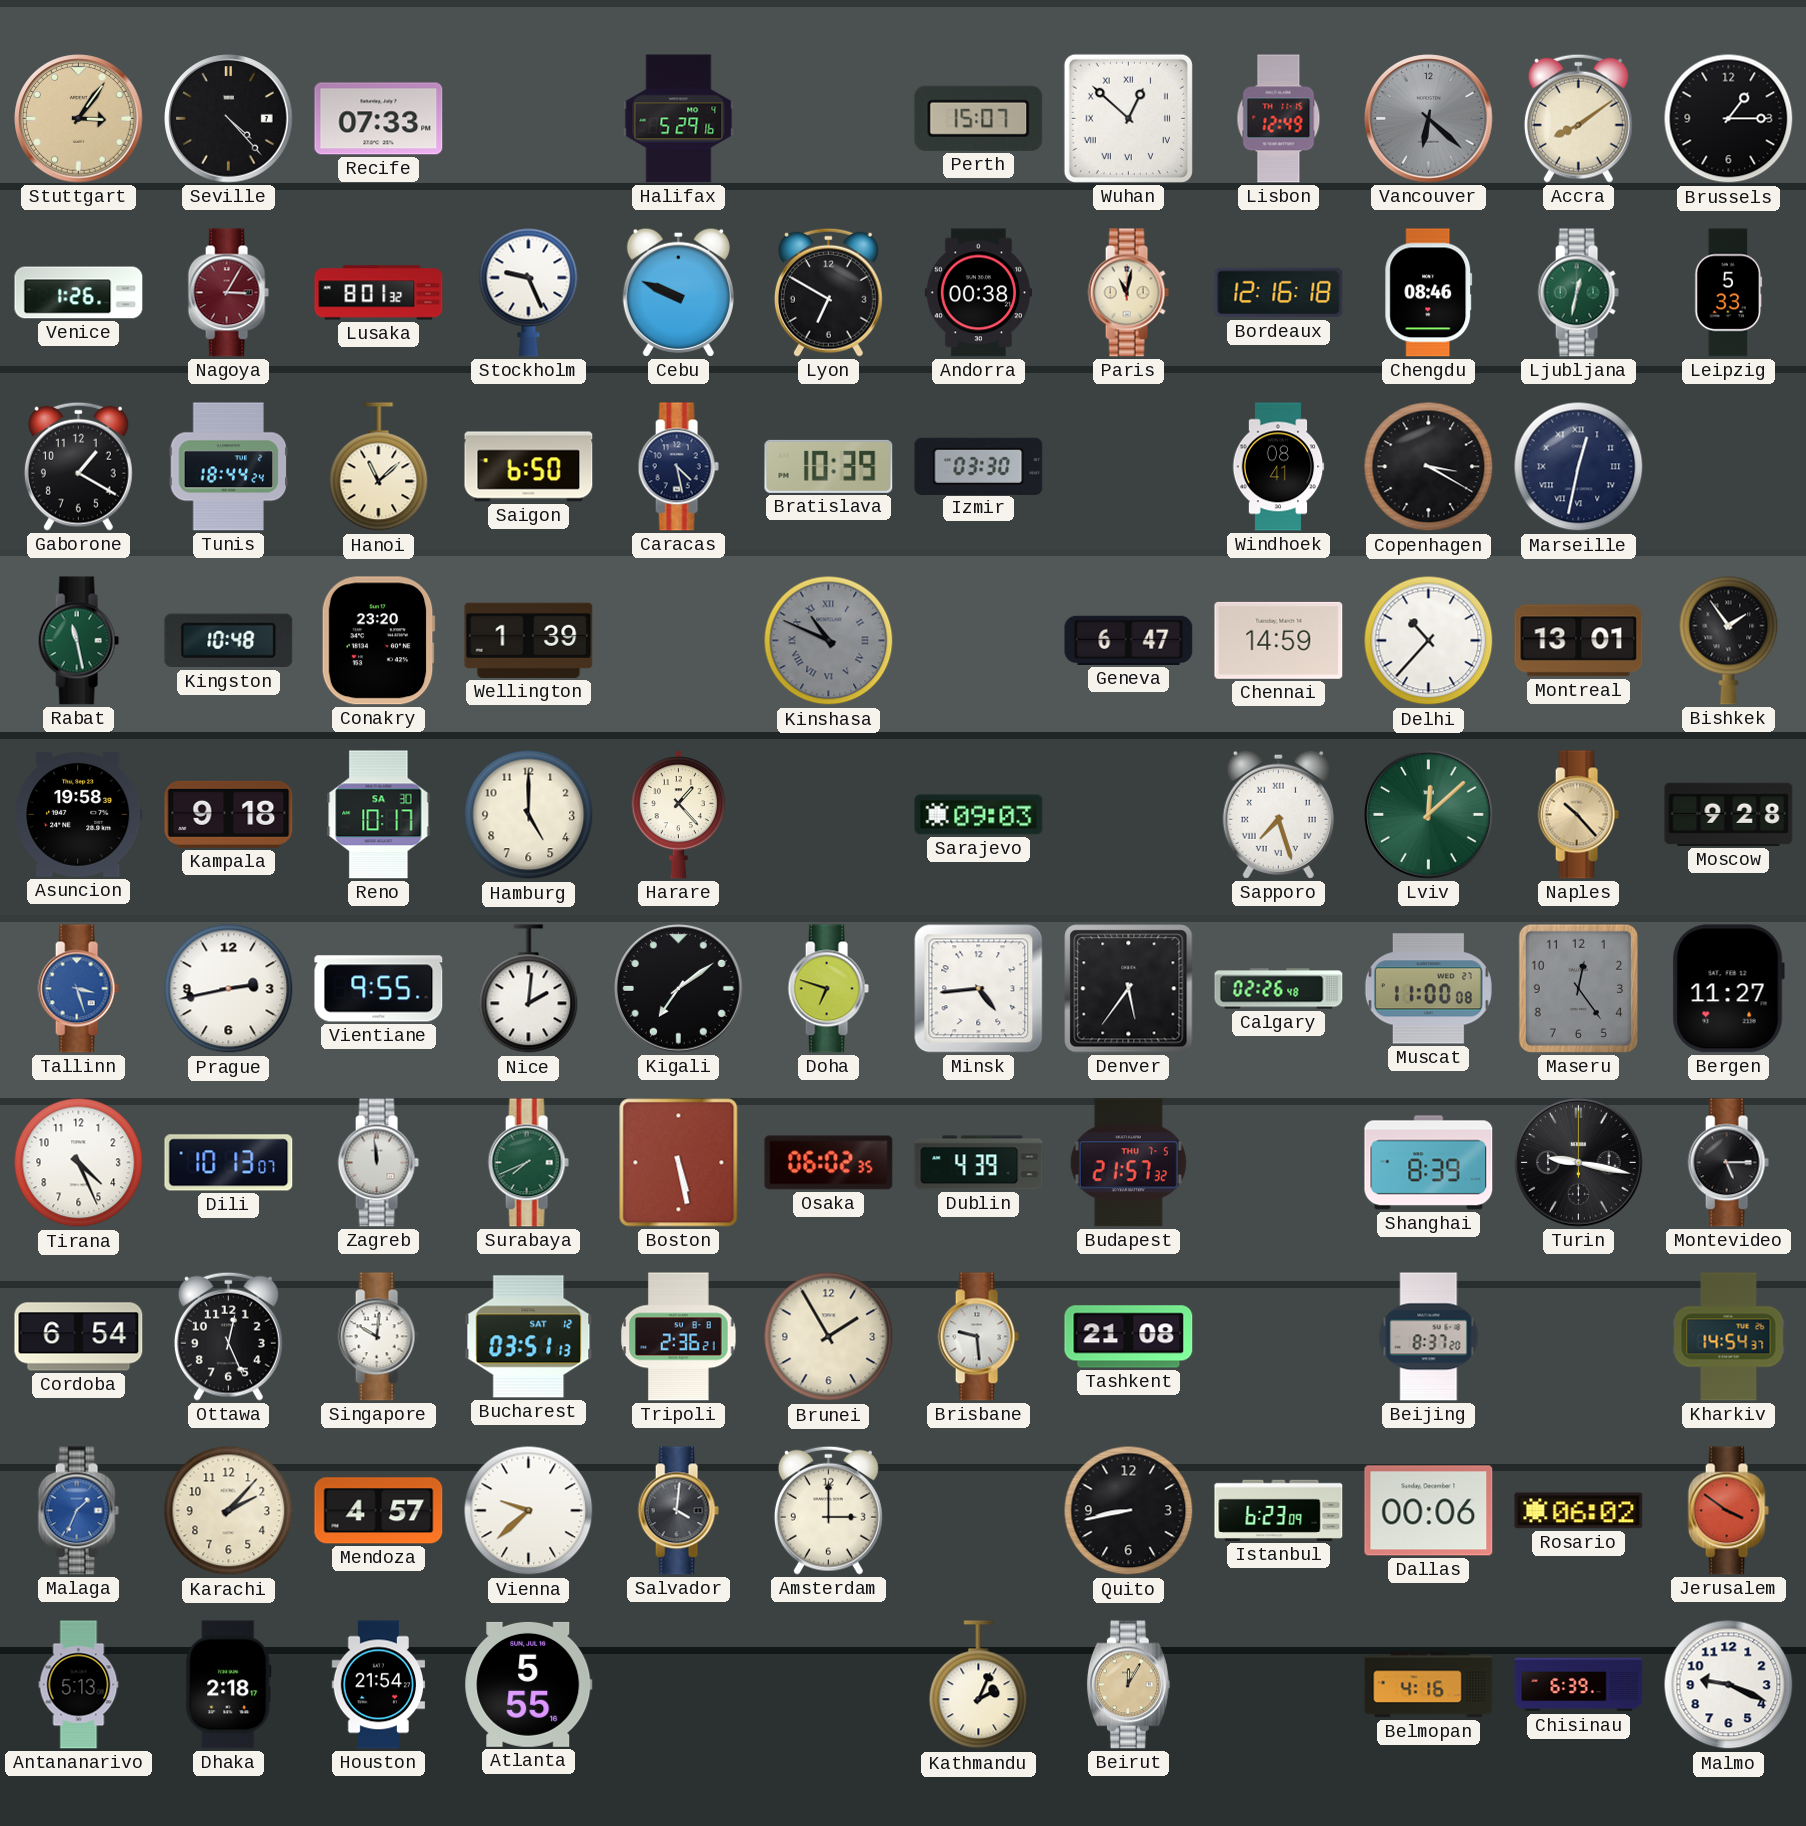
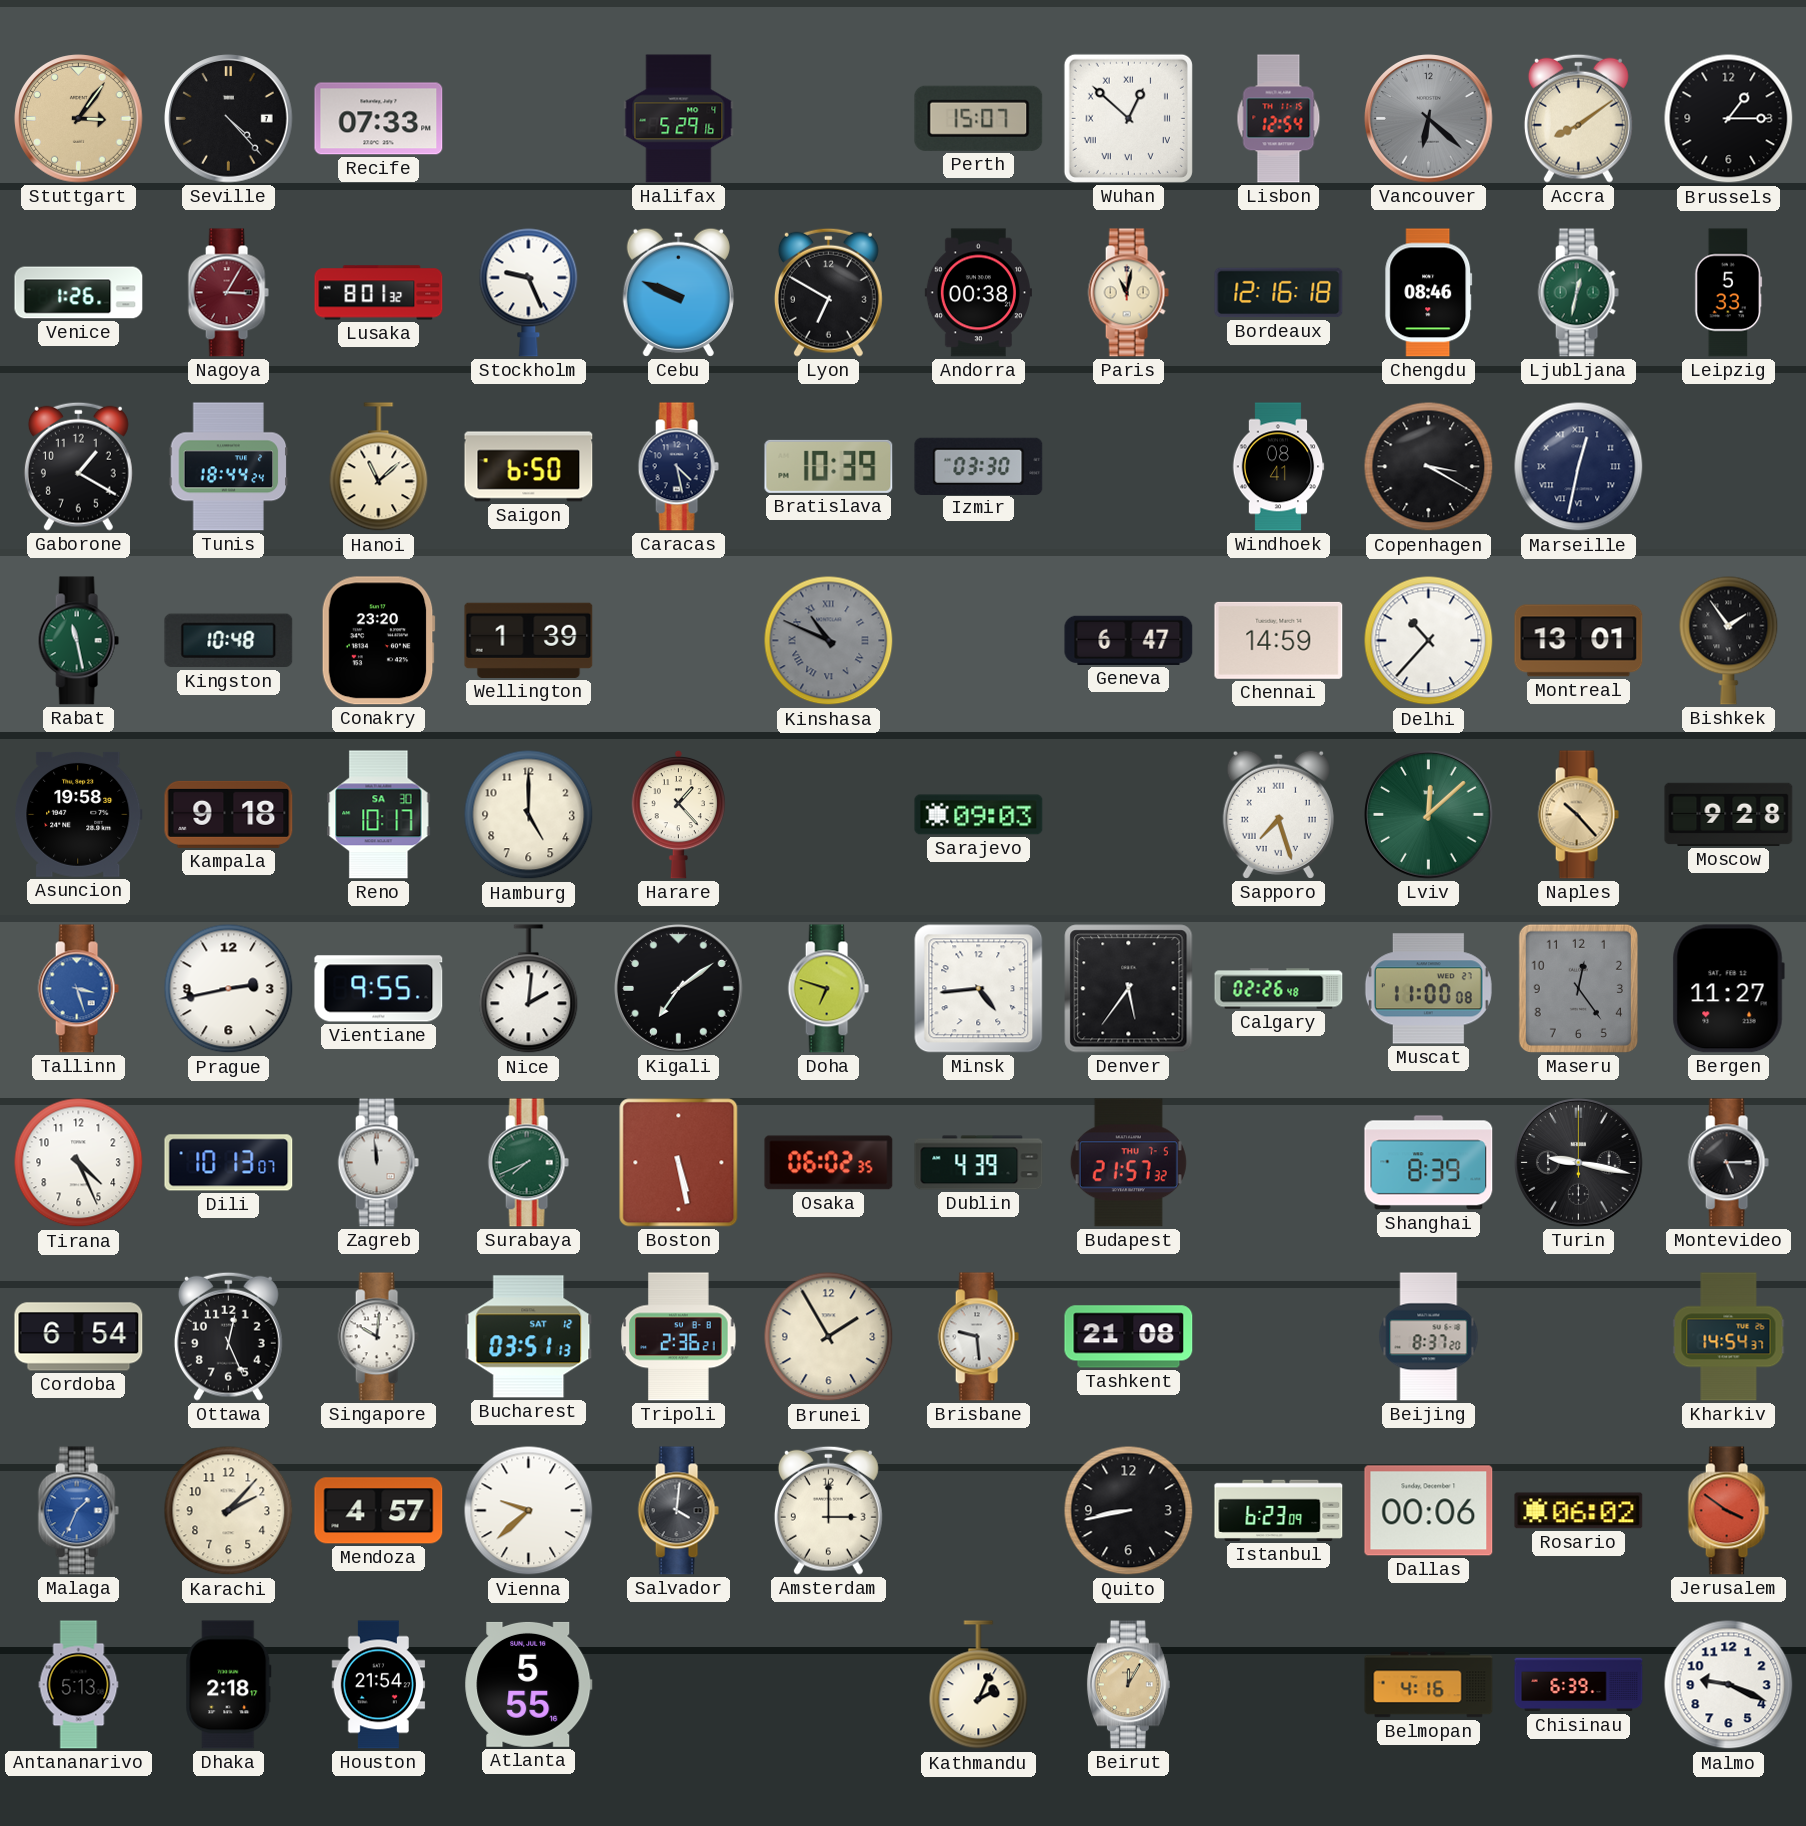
Lisbon: 12:49 -> 12:54
